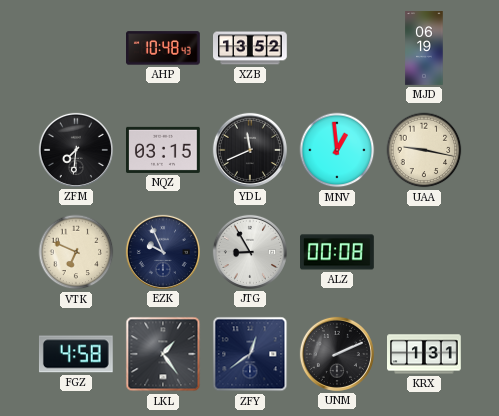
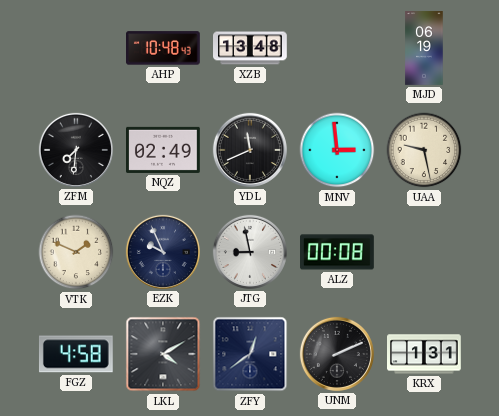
XZB: 13:52 -> 13:48
NQZ: 03:15 -> 02:49
MNV: 12:59 -> 2:59
UAA: 9:17 -> 9:28
VTK: 6:49 -> 1:49
JTG: 8:55 -> 8:58
LKL: 1:24 -> 4:10
